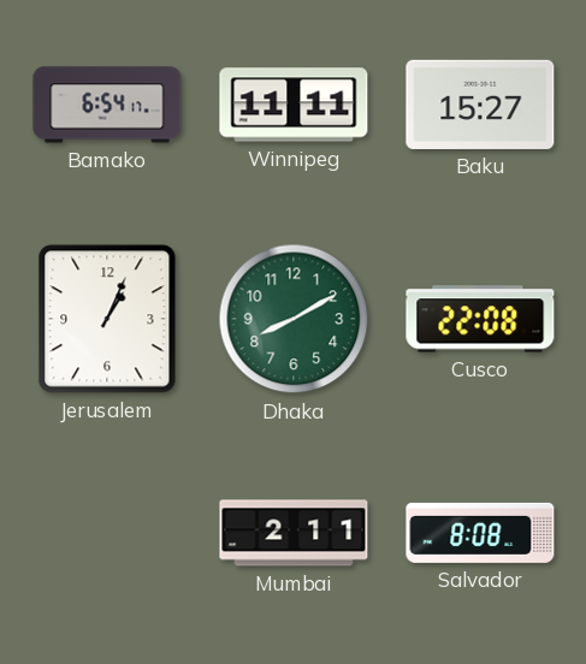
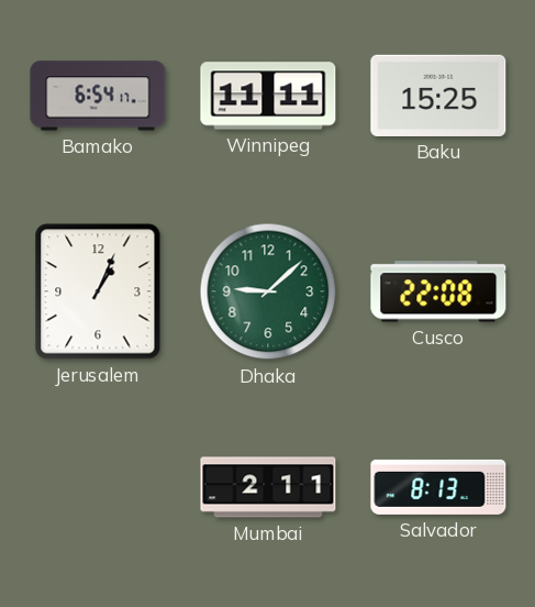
Baku: 15:27 -> 15:25
Dhaka: 8:10 -> 9:08
Salvador: 8:08 -> 8:13
